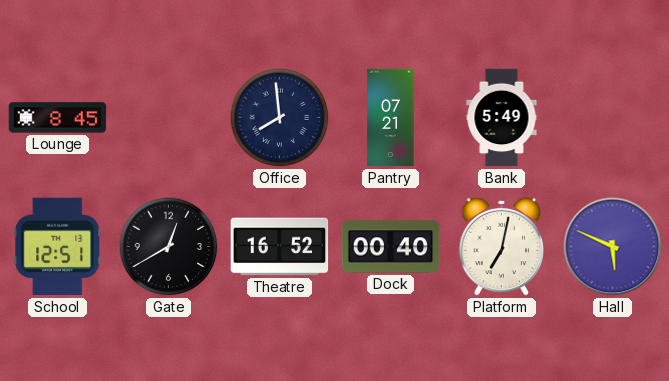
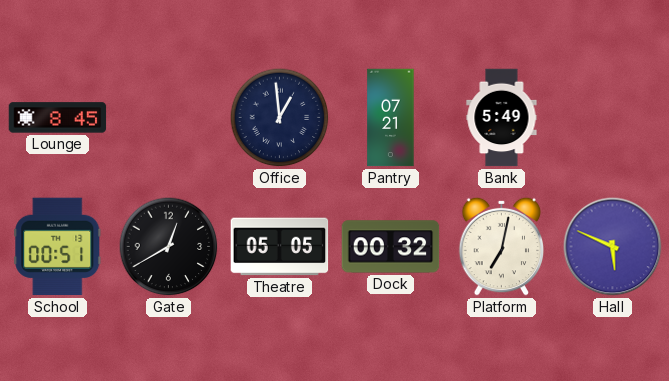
Office: 7:59 -> 12:59
School: 12:51 -> 00:51
Theatre: 16:52 -> 05:05
Dock: 00:40 -> 00:32
